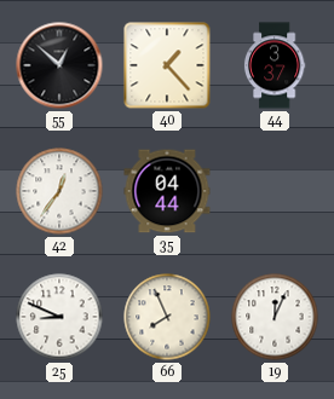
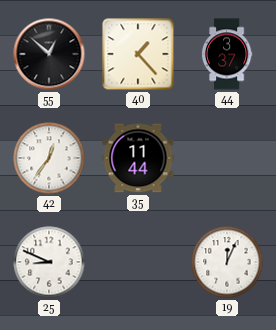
35: 04:44 -> 11:44
66: 7:56 -> none
